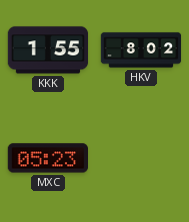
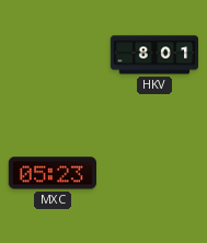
KKK: 1:55 -> none
HKV: 8:02 -> 8:01
